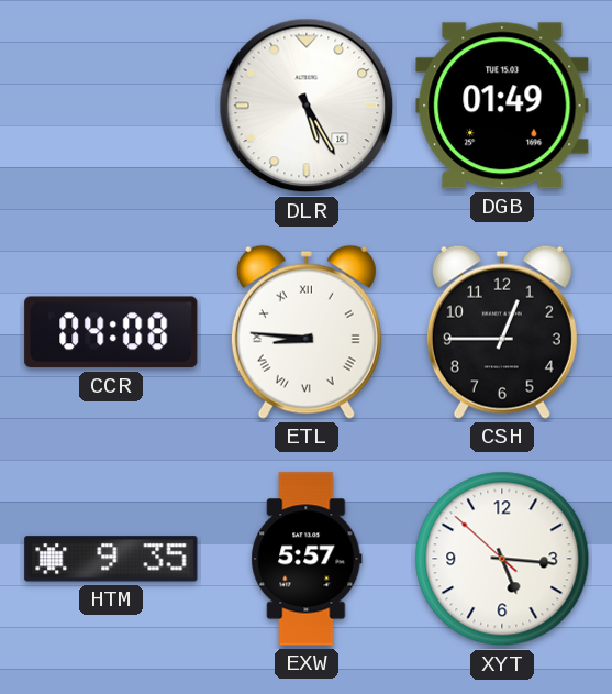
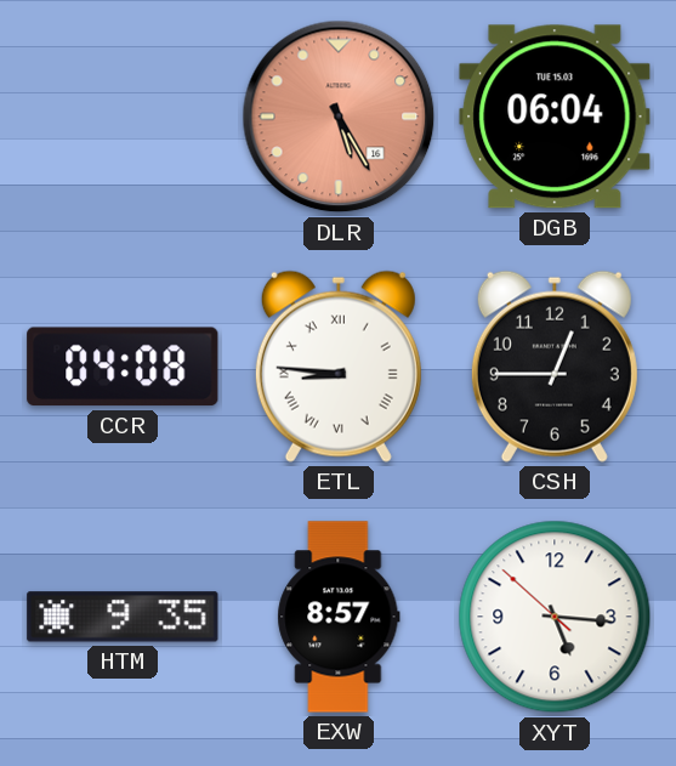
DLR dial: white -> salmon
DGB: 01:49 -> 06:04
EXW: 5:57 -> 8:57
